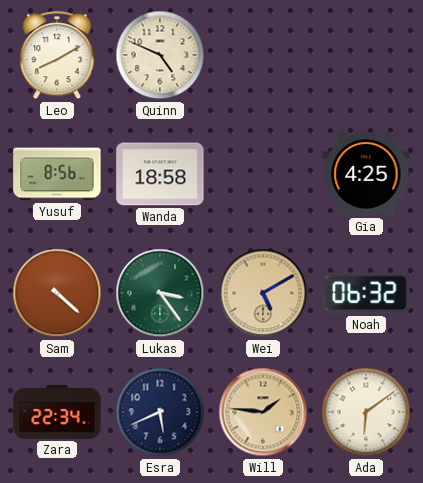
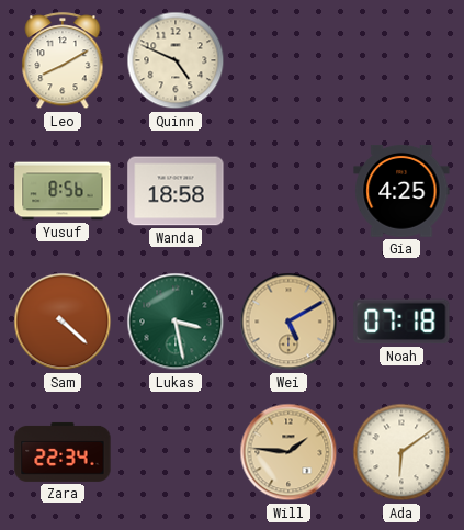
Lukas: 3:24 -> 3:28
Noah: 06:32 -> 07:18
Esra: 5:41 -> none
